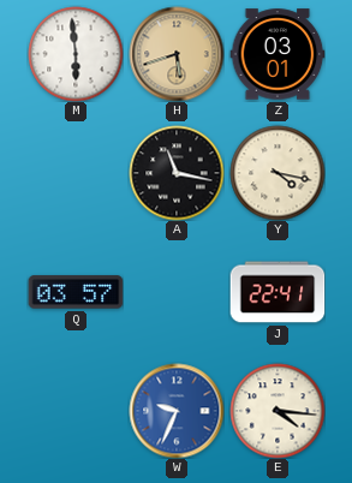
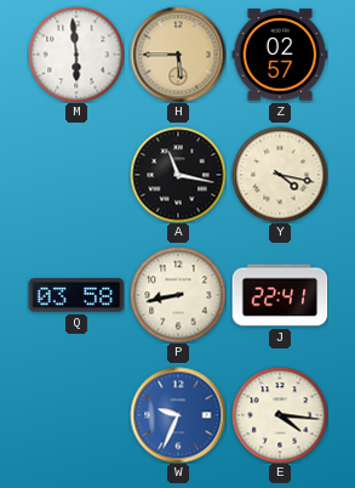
H: 5:42 -> 5:45
Z: 03:01 -> 02:57
Q: 03:57 -> 03:58
P: none -> 8:43
